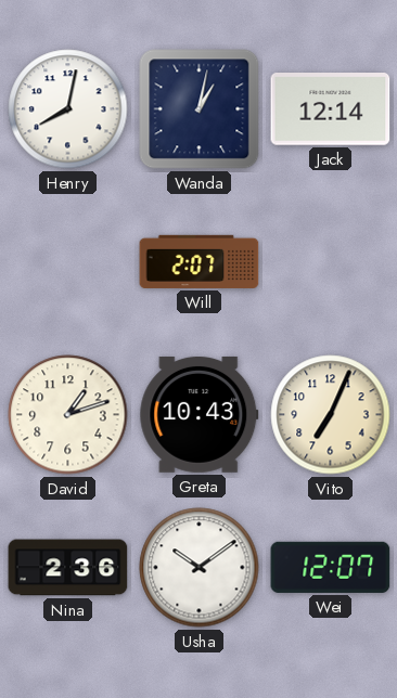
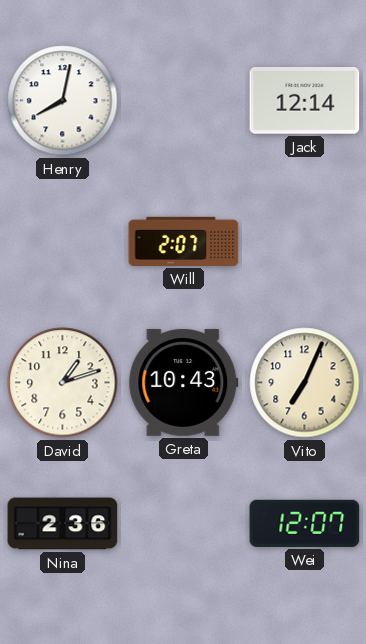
Wanda: 1:02 -> none
Usha: 10:09 -> none
